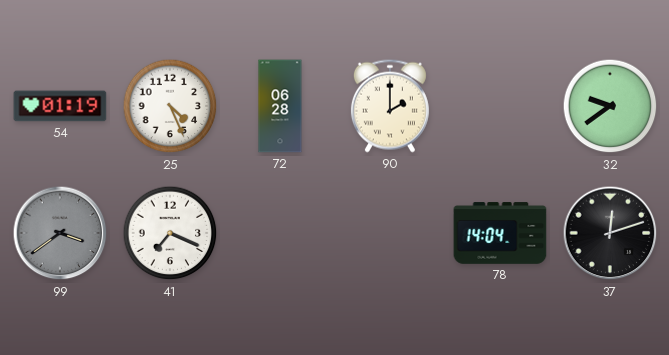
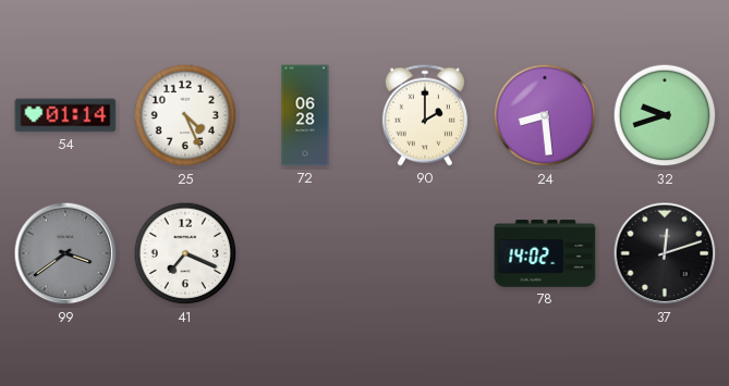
54: 01:19 -> 01:14
24: none -> 8:29
32: 9:39 -> 9:42
78: 14:04 -> 14:02
